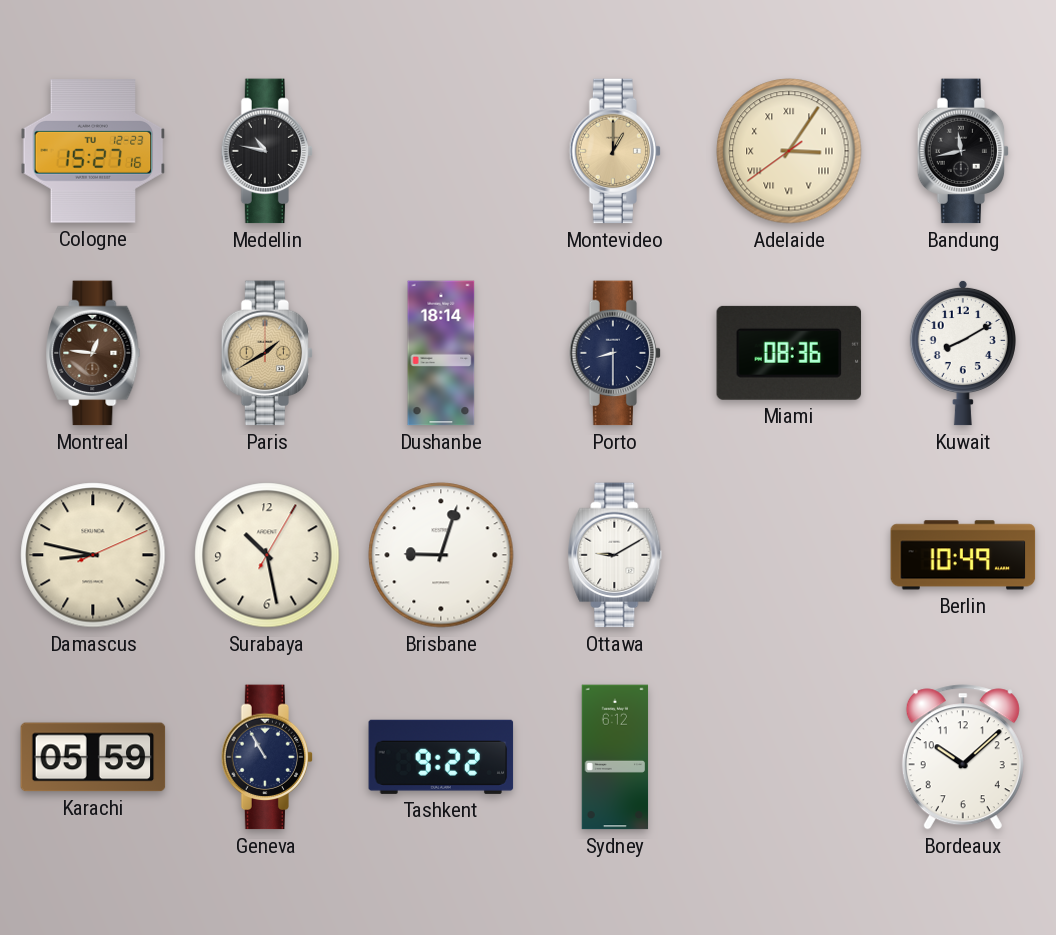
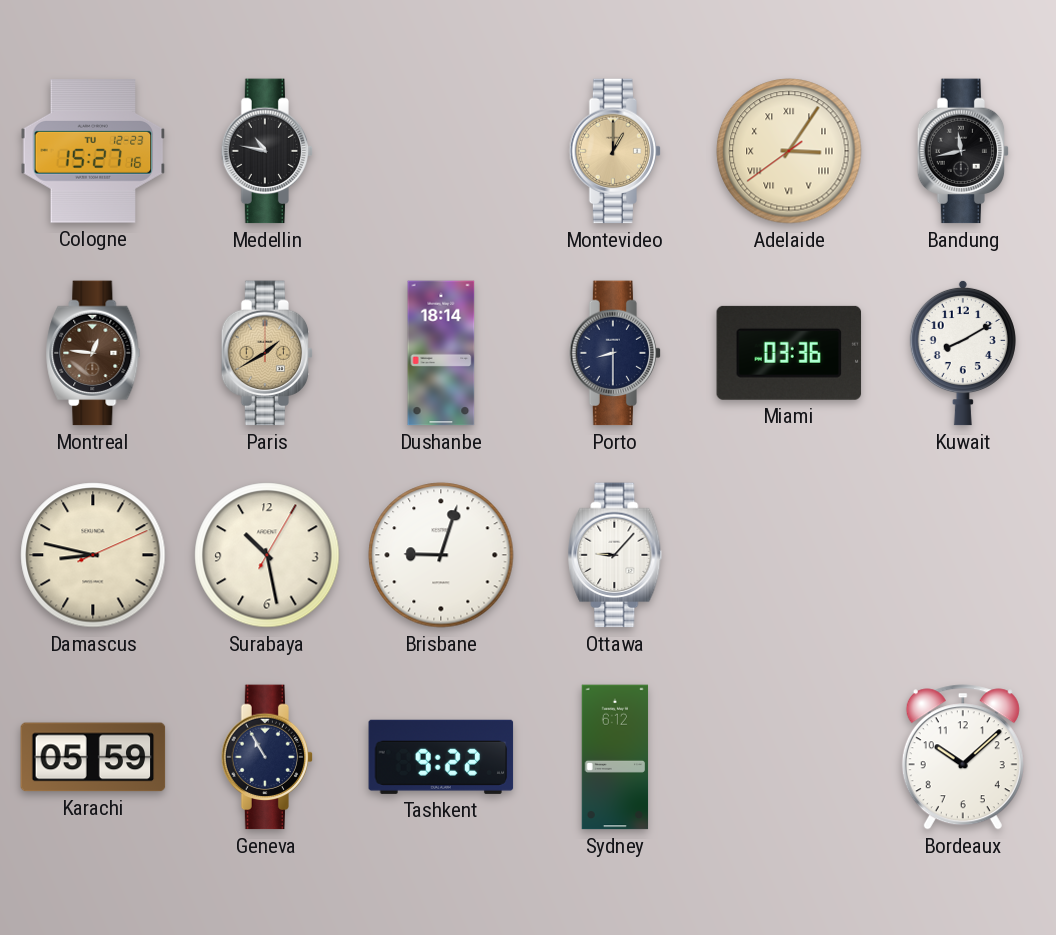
Miami: 08:36 -> 03:36
Ottawa: 9:10 -> 9:07
Berlin: 10:49 -> none
